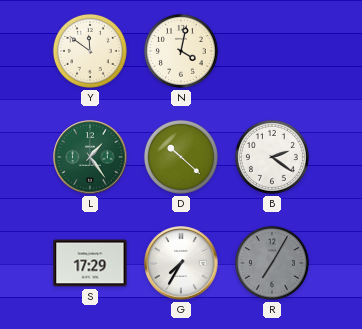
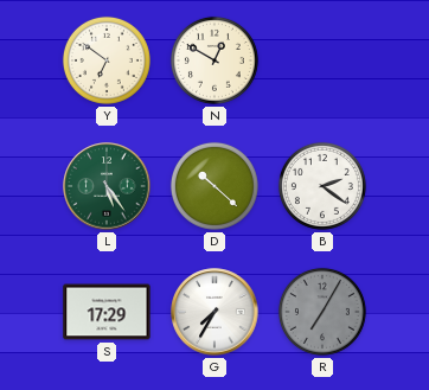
Y: 11:51 -> 6:51
N: 4:02 -> 12:50
L: 1:24 -> 5:24
